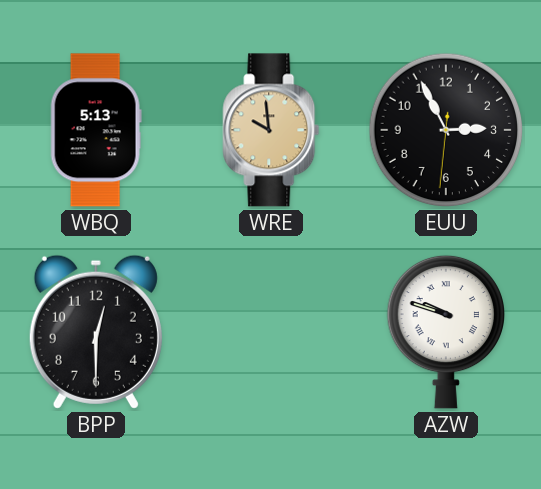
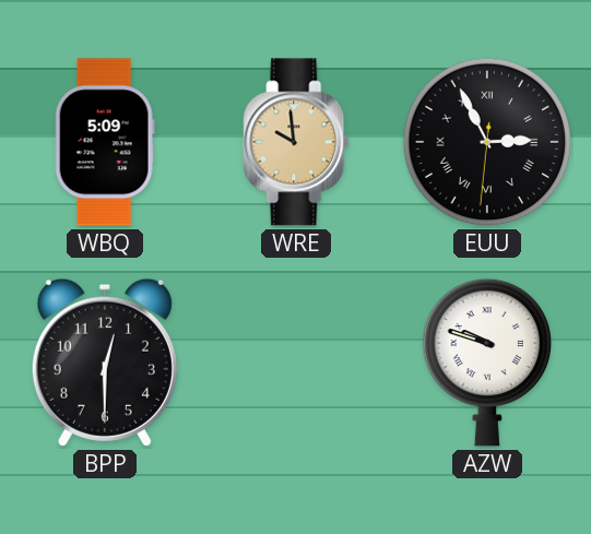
WBQ: 5:13 -> 5:09
EUU numerals: Arabic -> Roman
